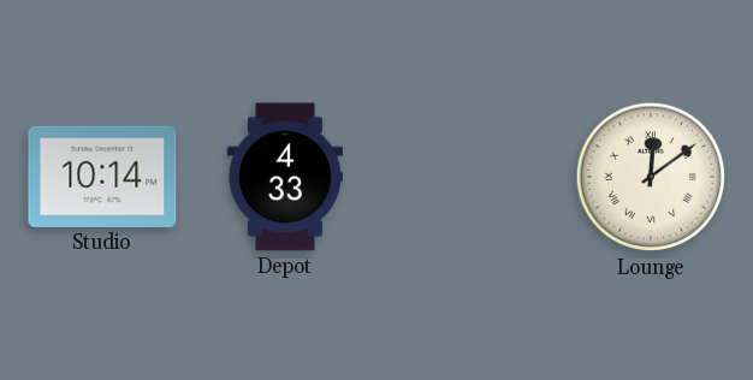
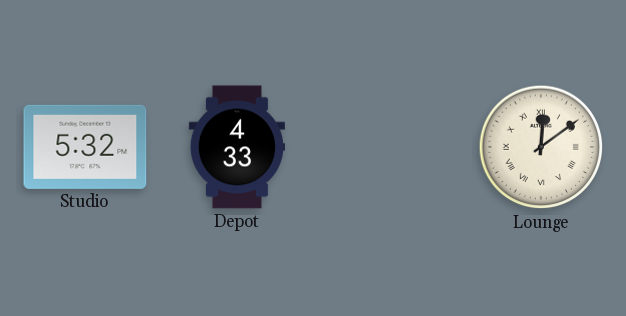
Studio: 10:14 -> 5:32
